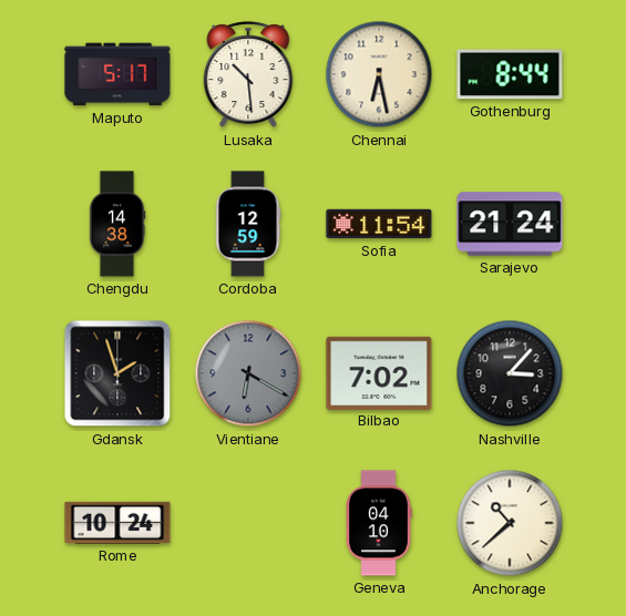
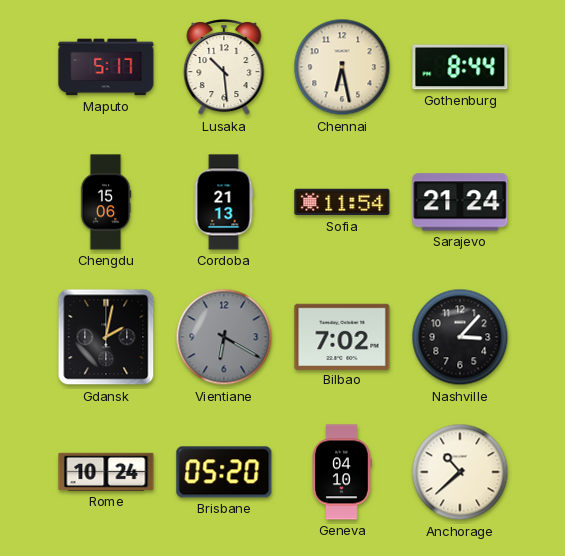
Chengdu: 14:38 -> 15:06
Cordoba: 12:59 -> 21:13
Gdansk: 1:57 -> 2:02
Brisbane: none -> 05:20
